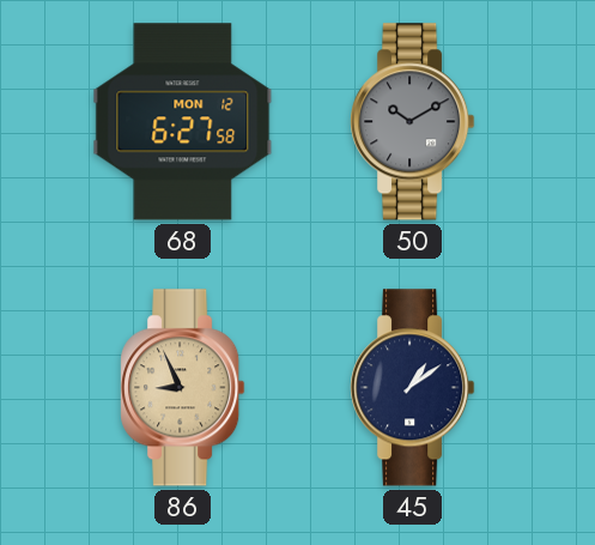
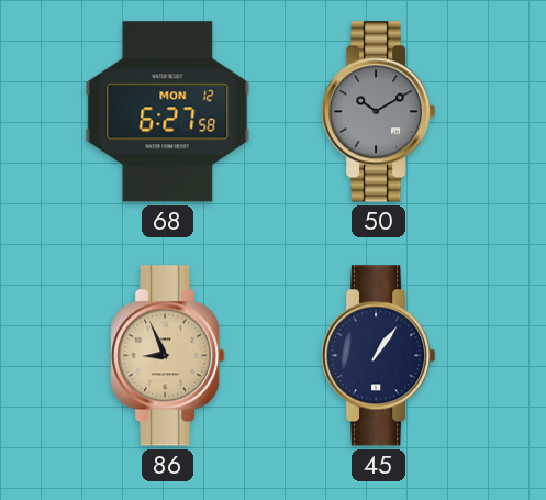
45: 1:09 -> 1:06
